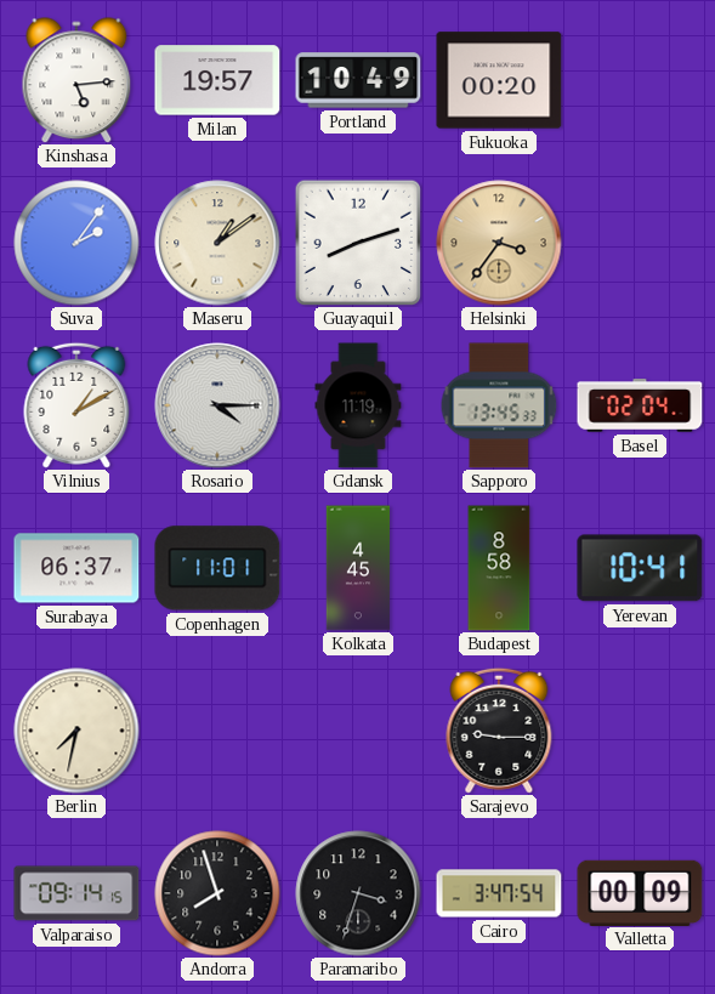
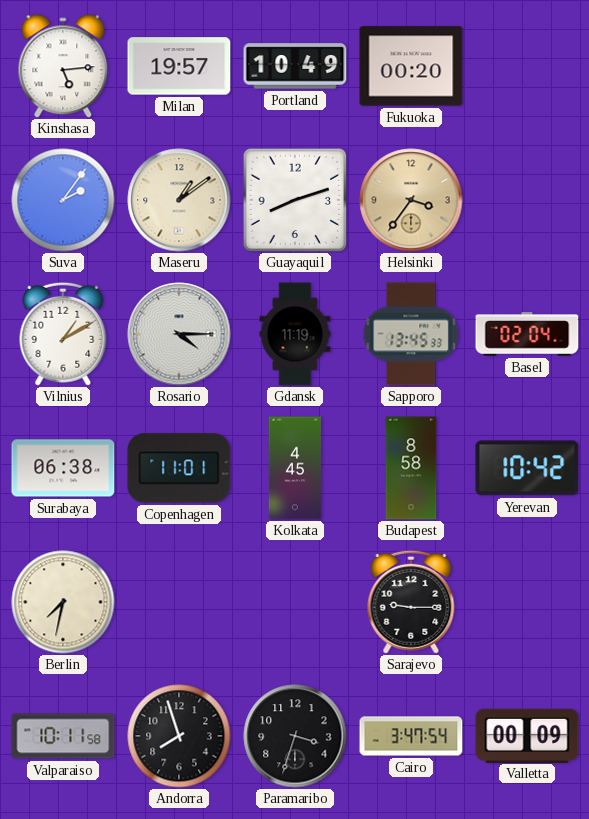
Surabaya: 06:37 -> 06:38
Yerevan: 10:41 -> 10:42
Valparaiso: 09:14 -> 10:11
